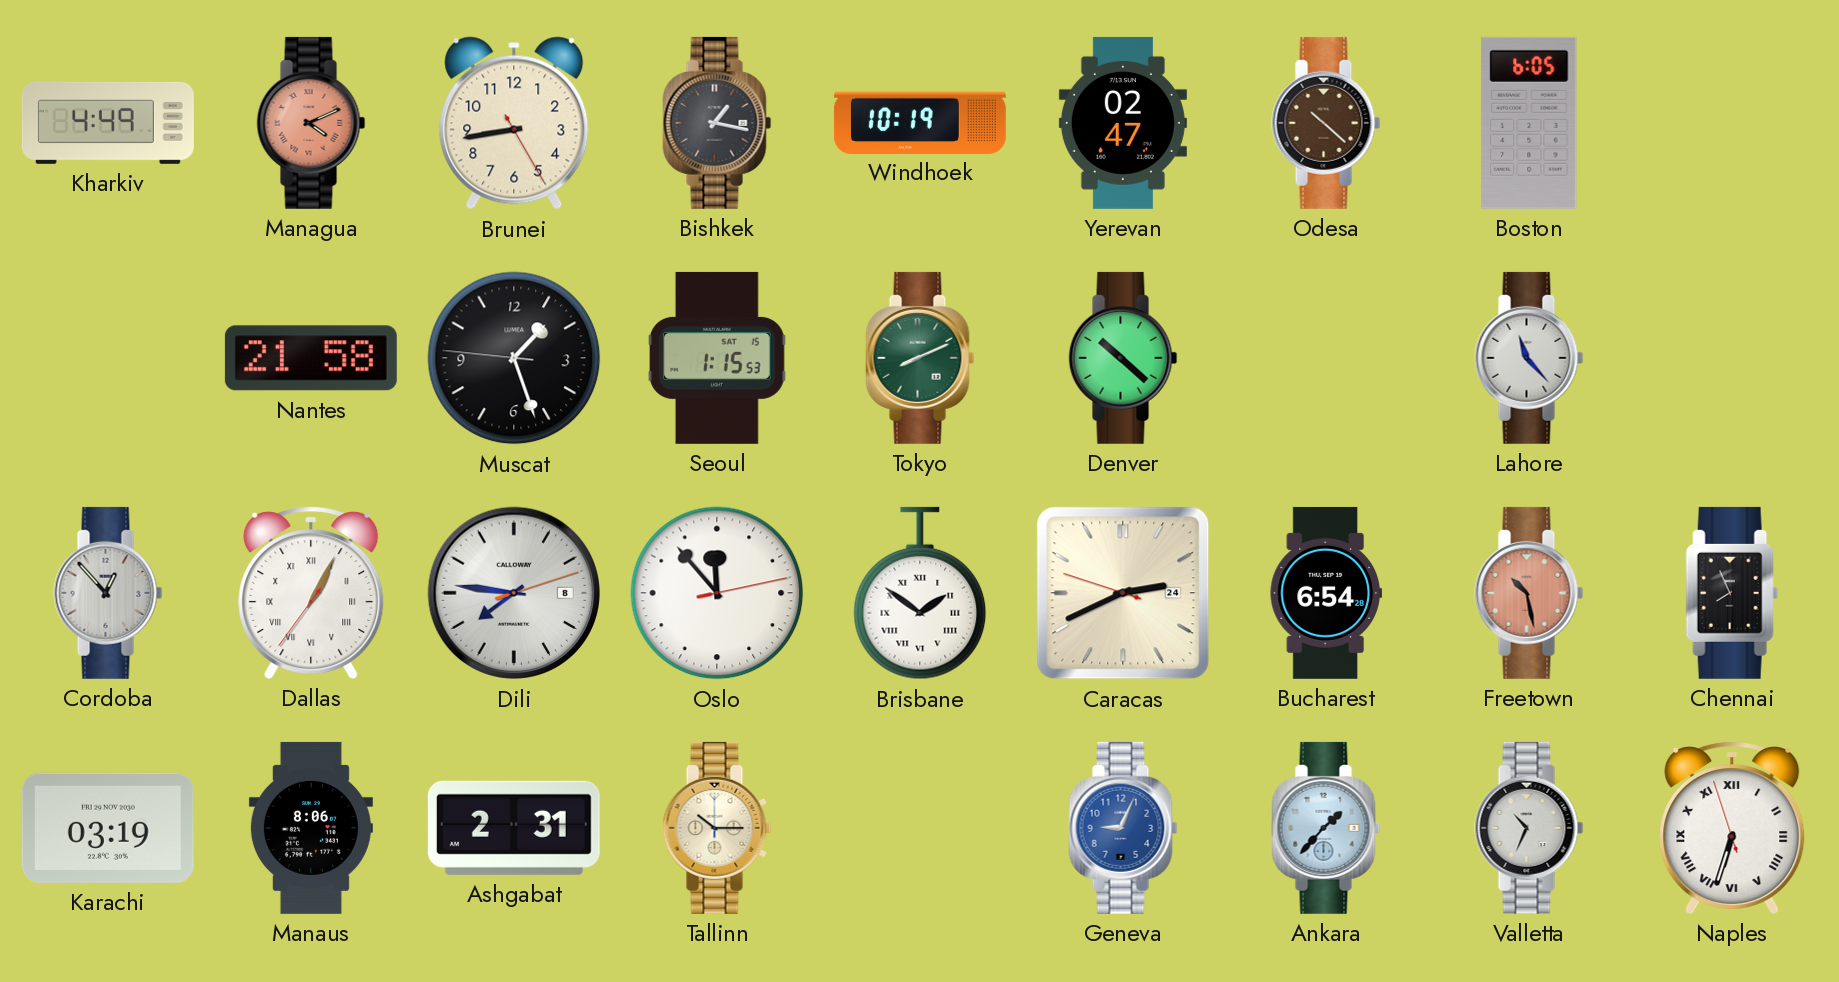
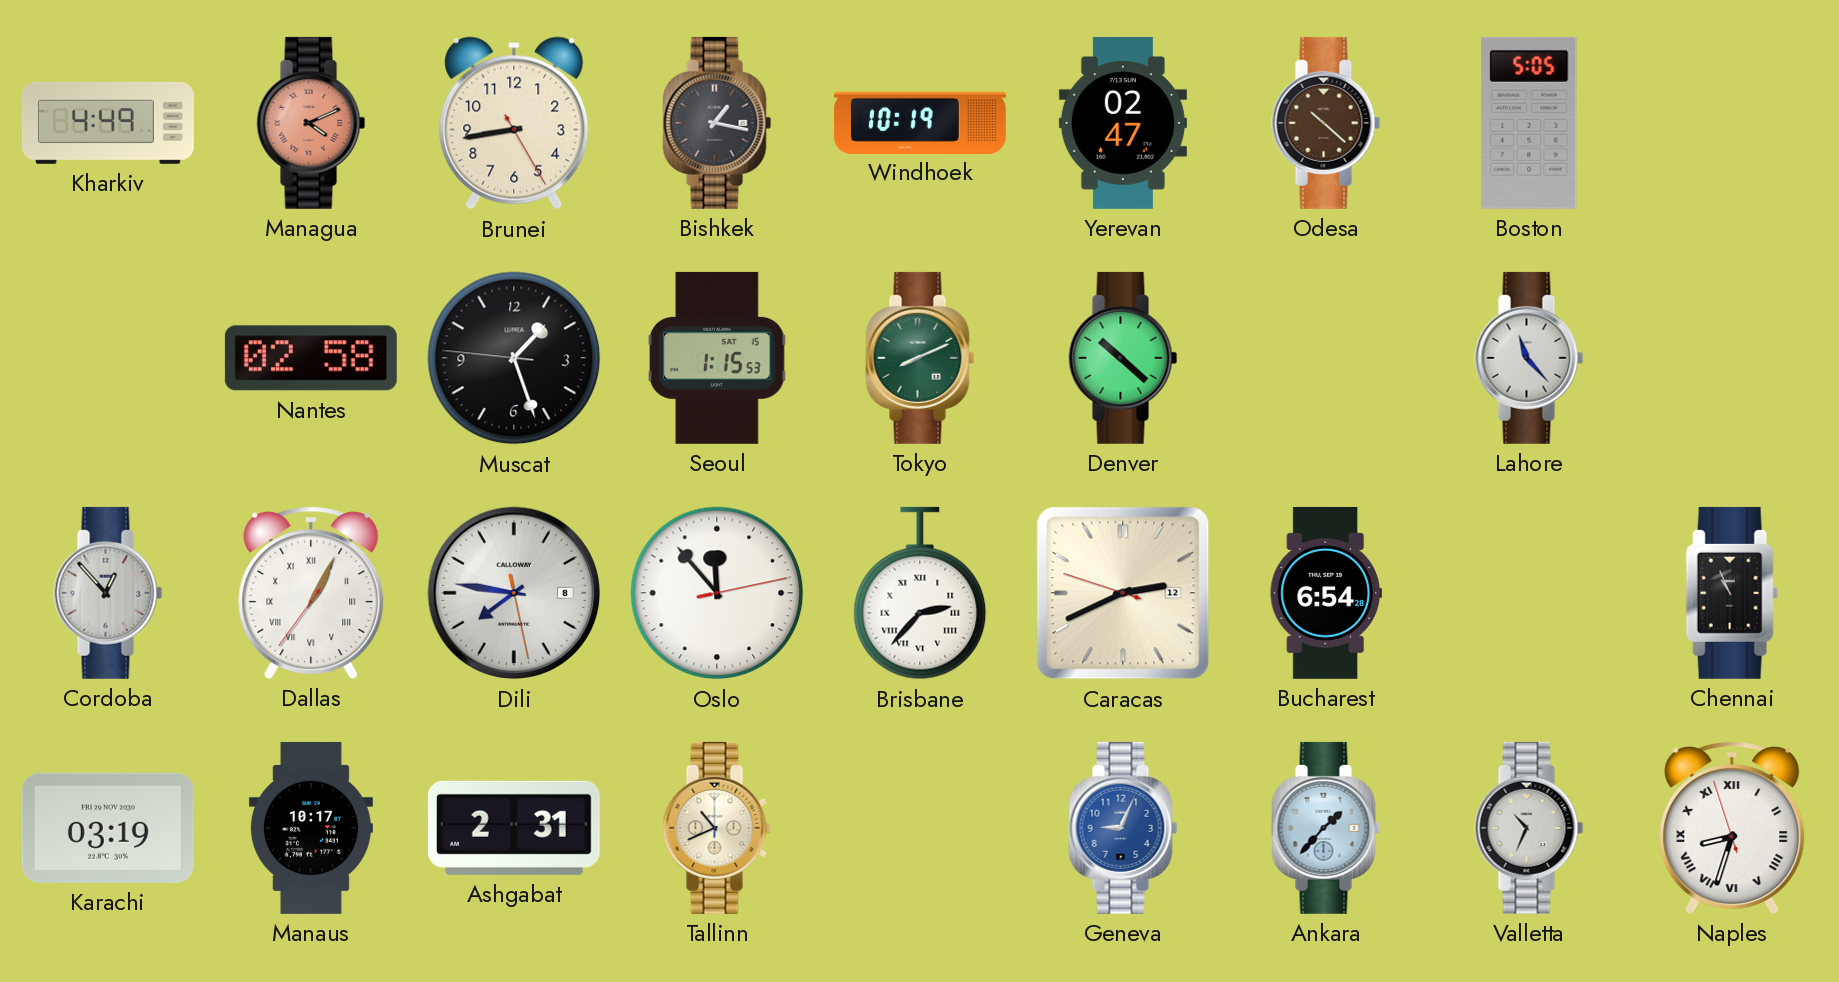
Boston: 6:05 -> 5:05
Nantes: 21:58 -> 02:58
Dili: 7:46:12 -> 7:46:28
Brisbane: 1:51 -> 2:37
Caracas date: 24 -> 12
Freetown: 10:28 -> none
Chennai: 7:56 -> 10:56
Manaus: 8:06 -> 10:17
Tallinn: 10:15 -> 10:41
Naples: 6:32 -> 8:32
